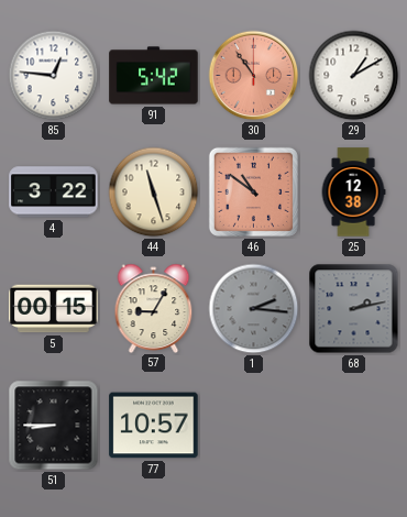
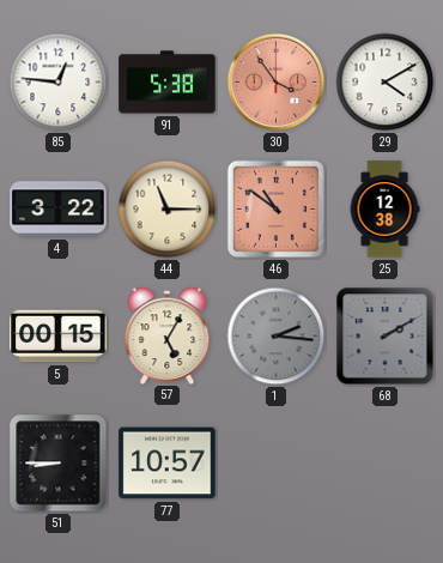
91: 5:42 -> 5:38
30: 10:54 -> 3:54
29: 1:10 -> 4:10
44: 11:27 -> 11:15
57: 9:05 -> 5:05
68: 2:13 -> 2:10
